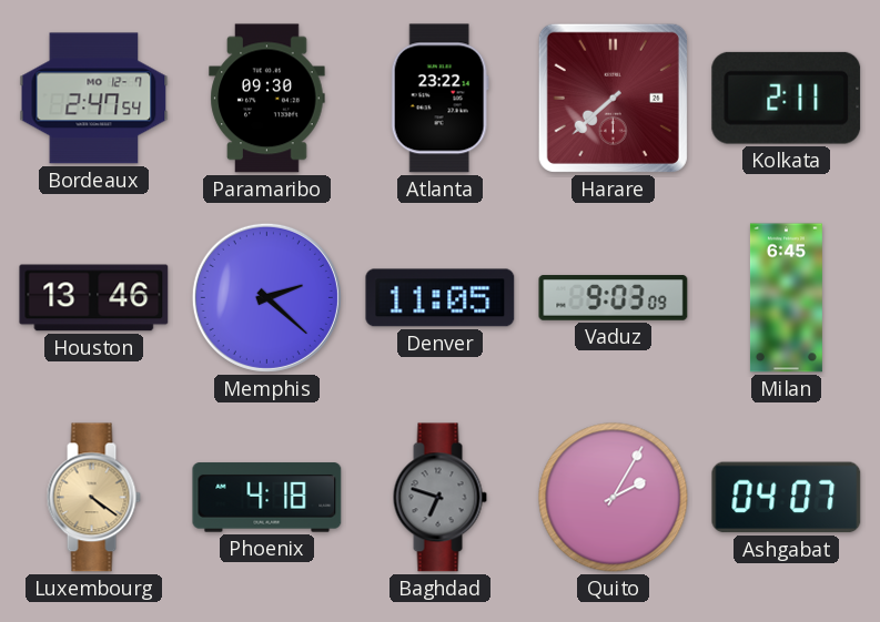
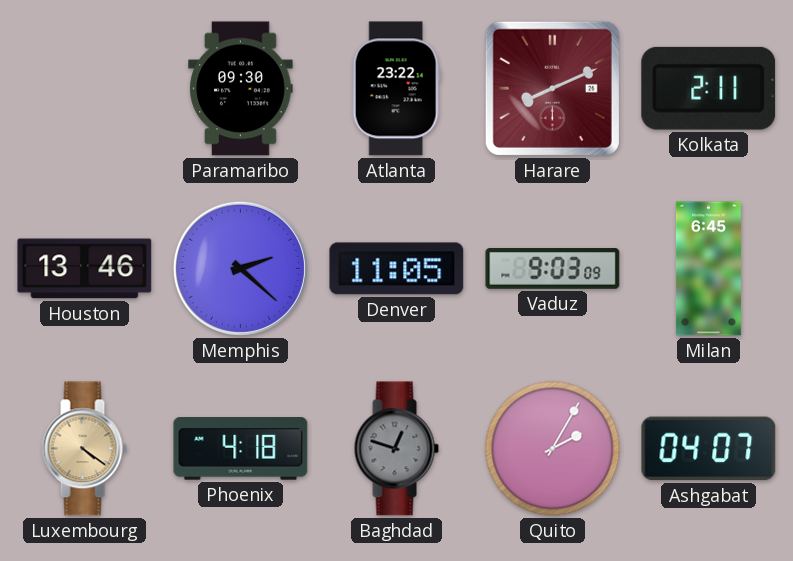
Bordeaux: 2:47 -> none
Harare: 7:38 -> 8:11
Baghdad: 6:48 -> 12:48
